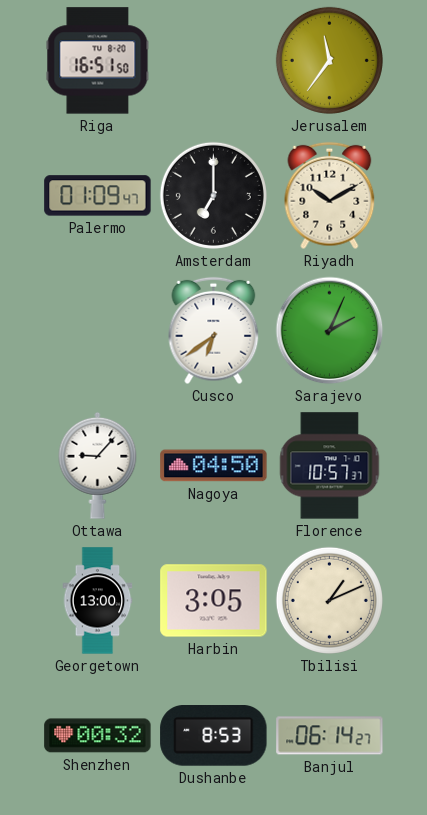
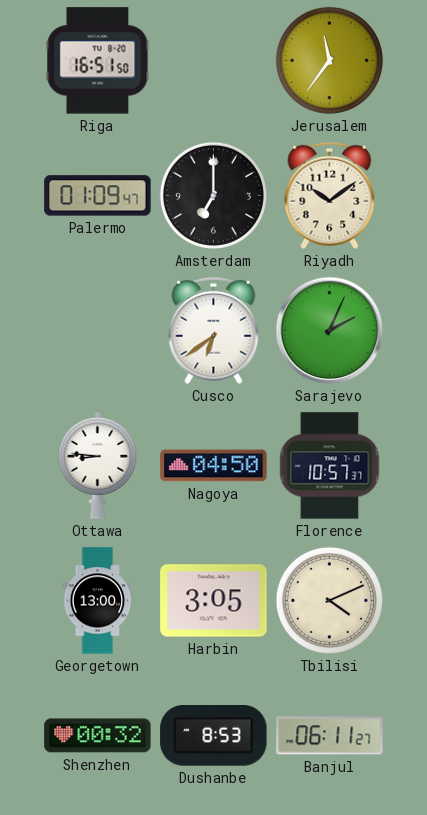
Riyadh: 10:10 -> 10:09
Ottawa: 9:07 -> 8:46
Tbilisi: 1:11 -> 4:11
Banjul: 06:14 -> 06:11
